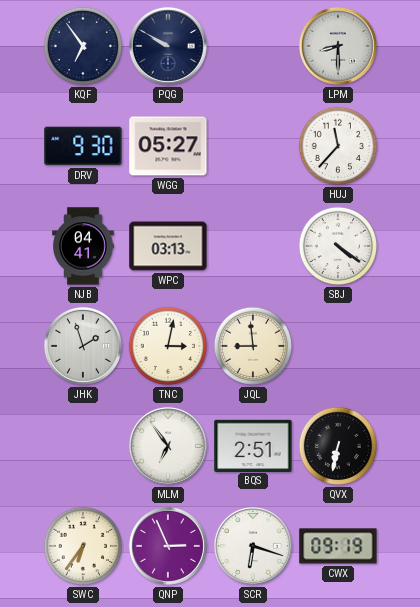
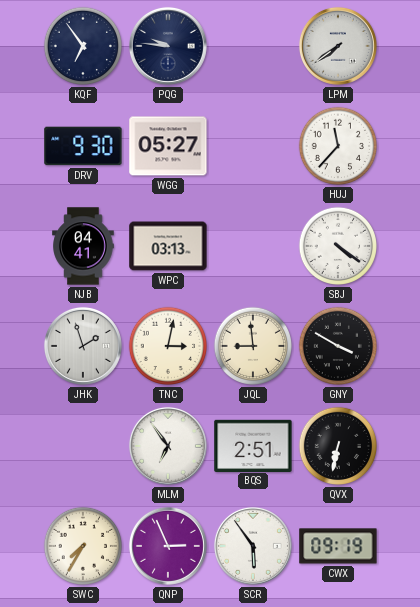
PQG: 9:50 -> 9:46
LPM: 8:30 -> 7:39
GNY: none -> 3:50
SWC: 6:36 -> 7:35
SCR: 6:18 -> 5:54
